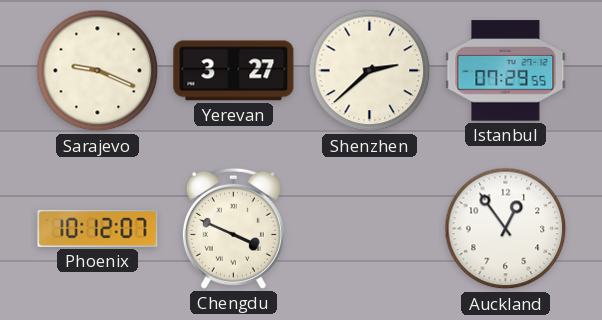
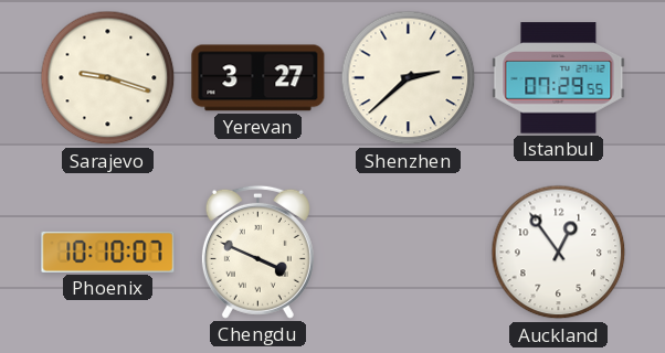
Sarajevo: 9:19 -> 9:18
Phoenix: 10:12 -> 10:10
